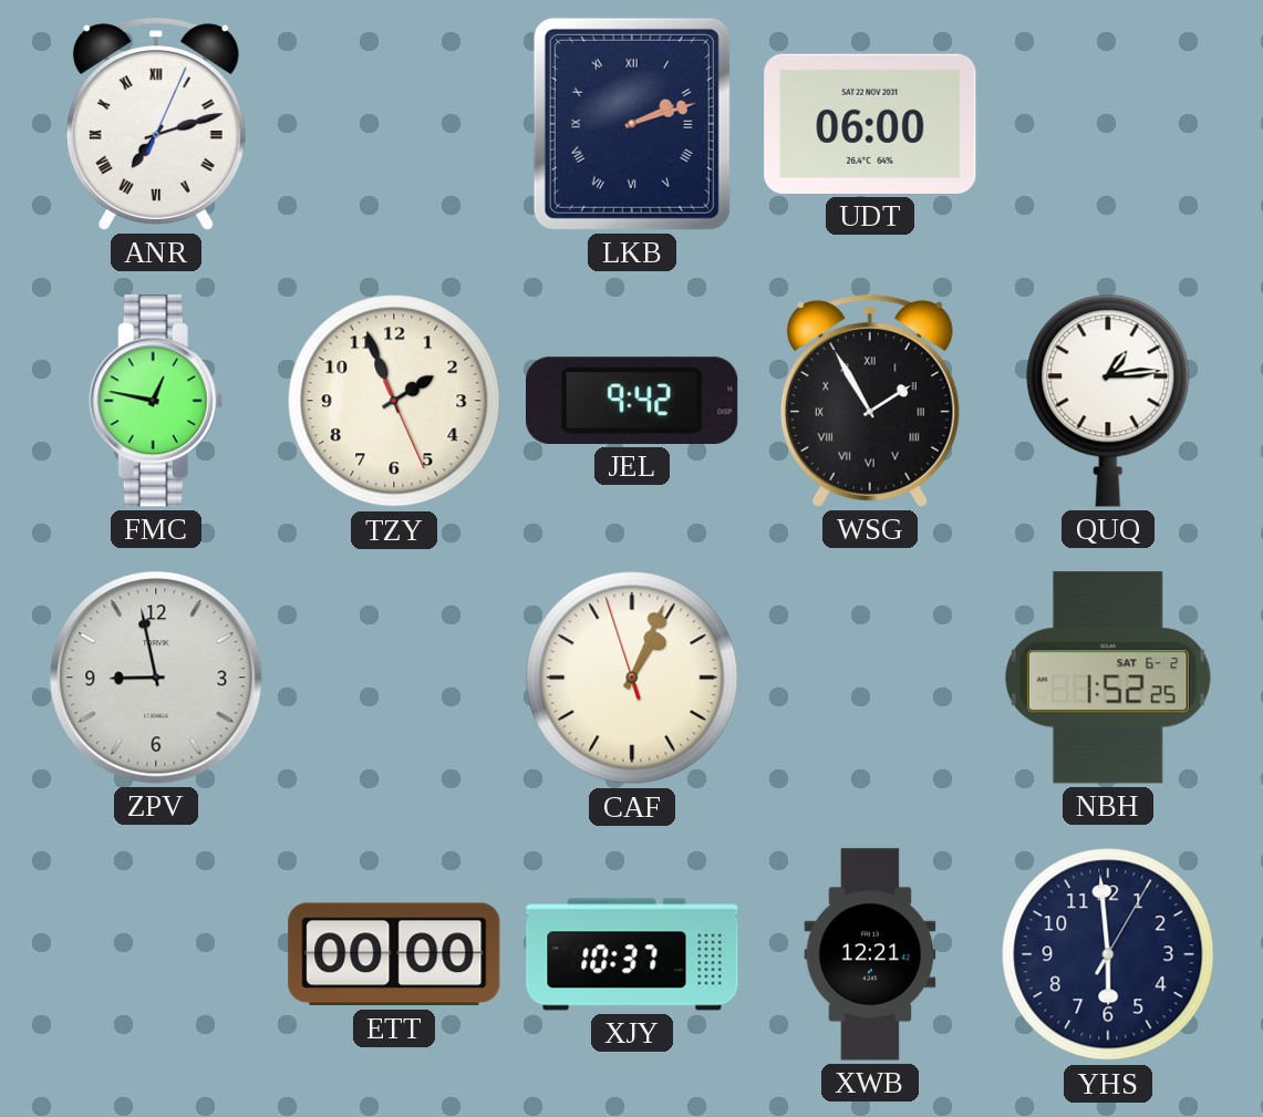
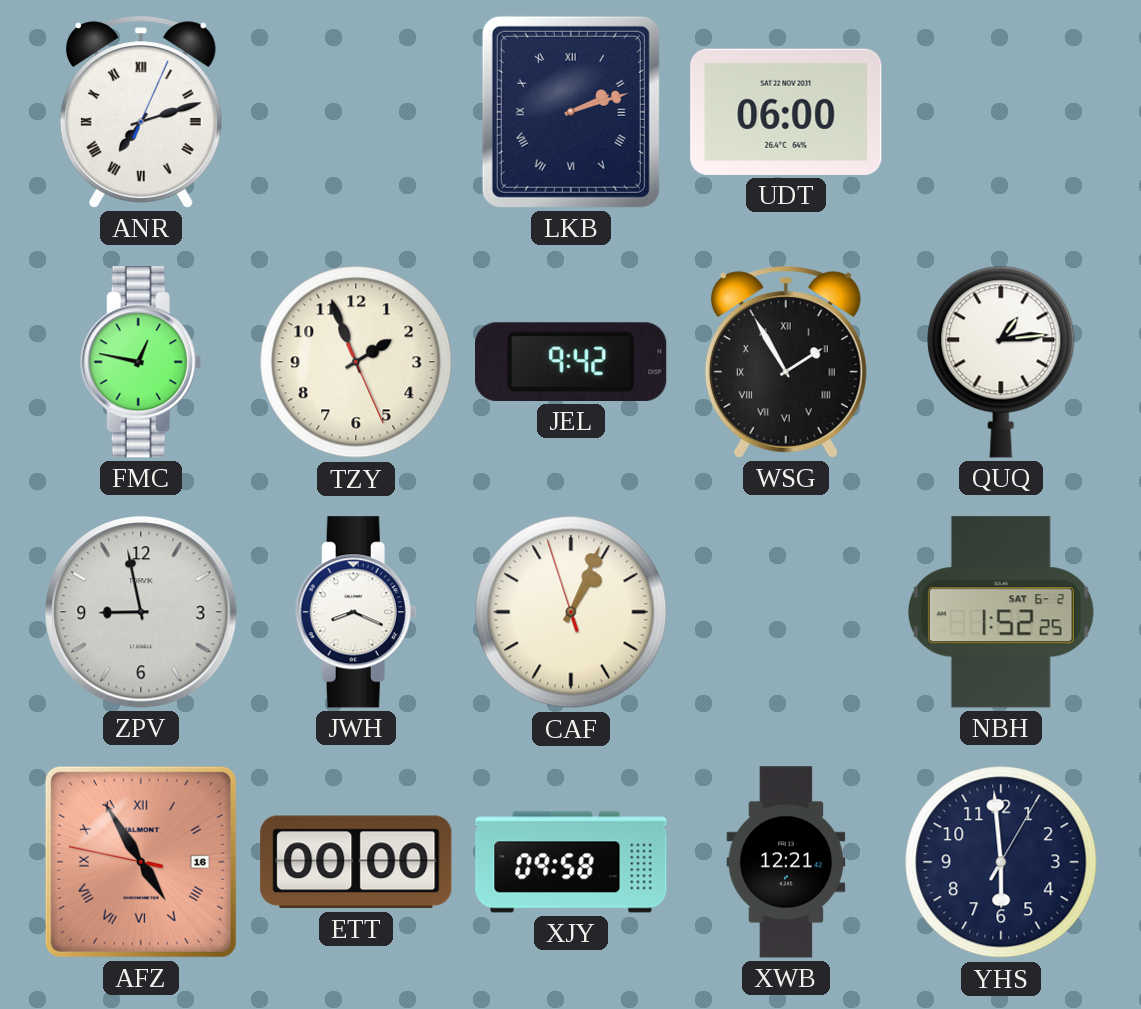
JWH: none -> 8:19
AFZ: none -> 4:54
XJY: 10:37 -> 09:58
